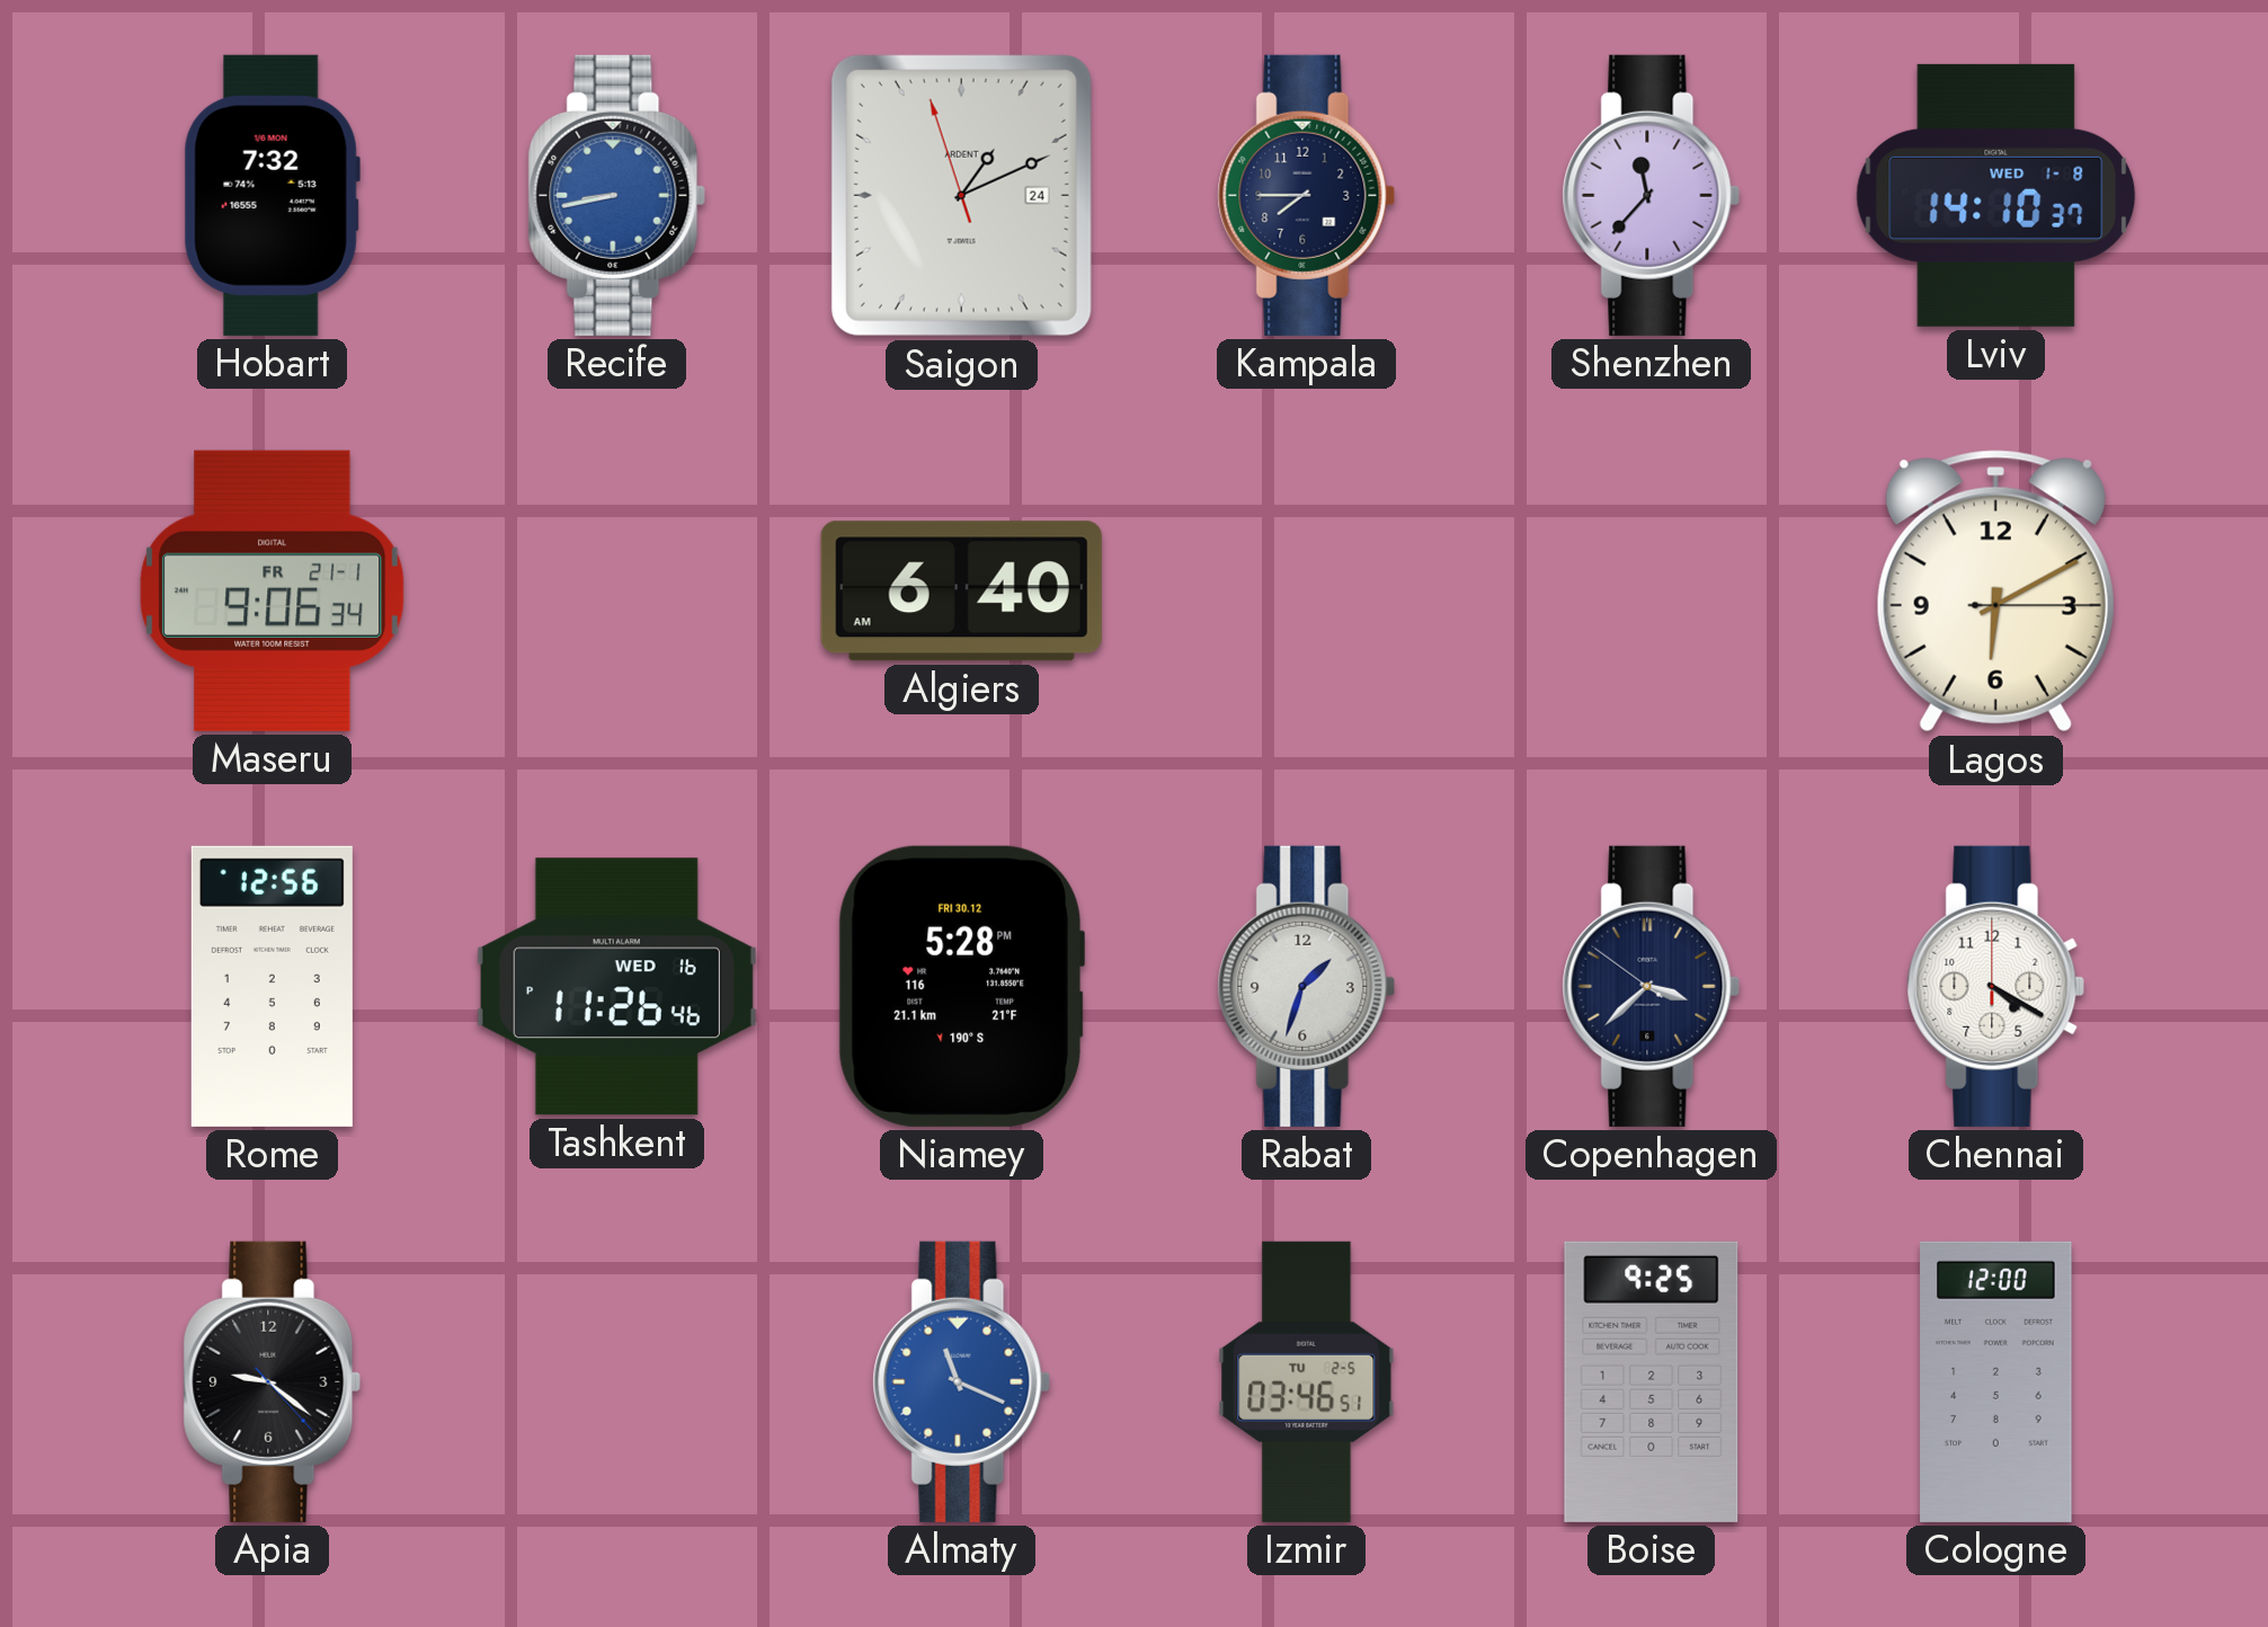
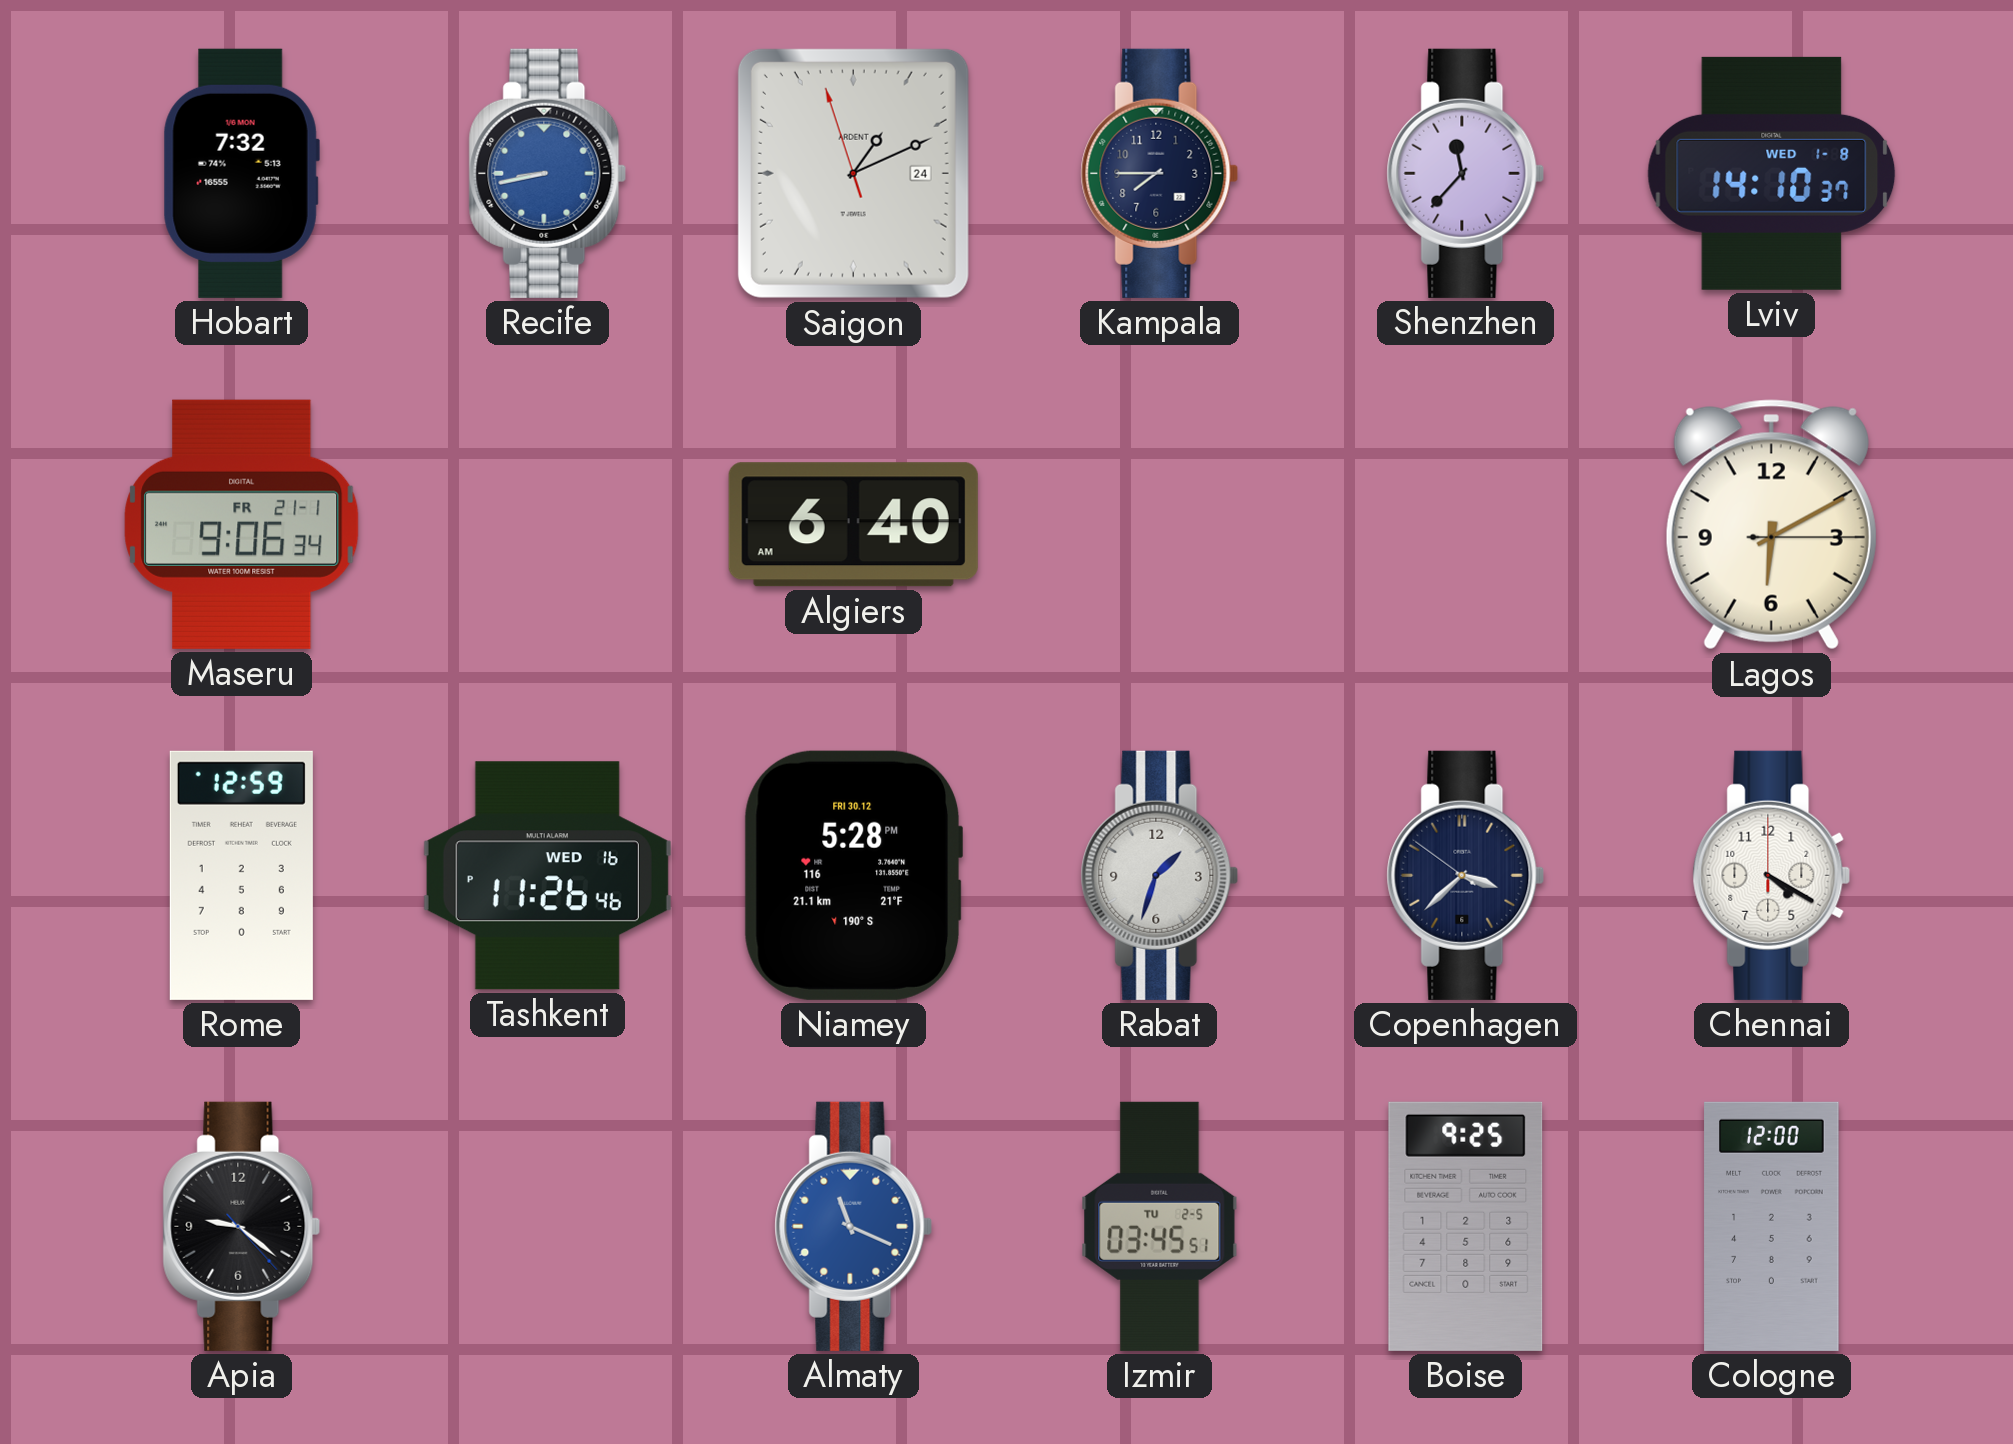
Rome: 12:56 -> 12:59
Izmir: 03:46 -> 03:45
